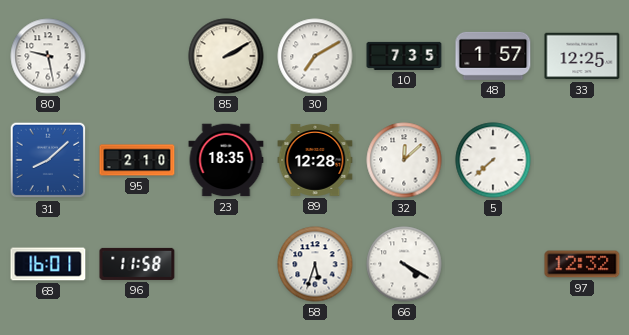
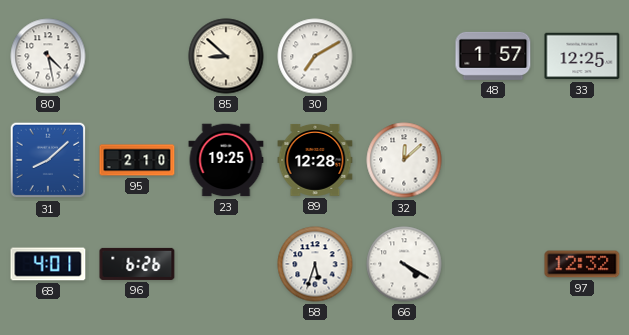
80: 9:28 -> 4:28
85: 2:10 -> 8:52
10: 7:35 -> none
23: 18:35 -> 19:25
5: 7:38 -> none
68: 16:01 -> 4:01
96: 11:58 -> 6:26
